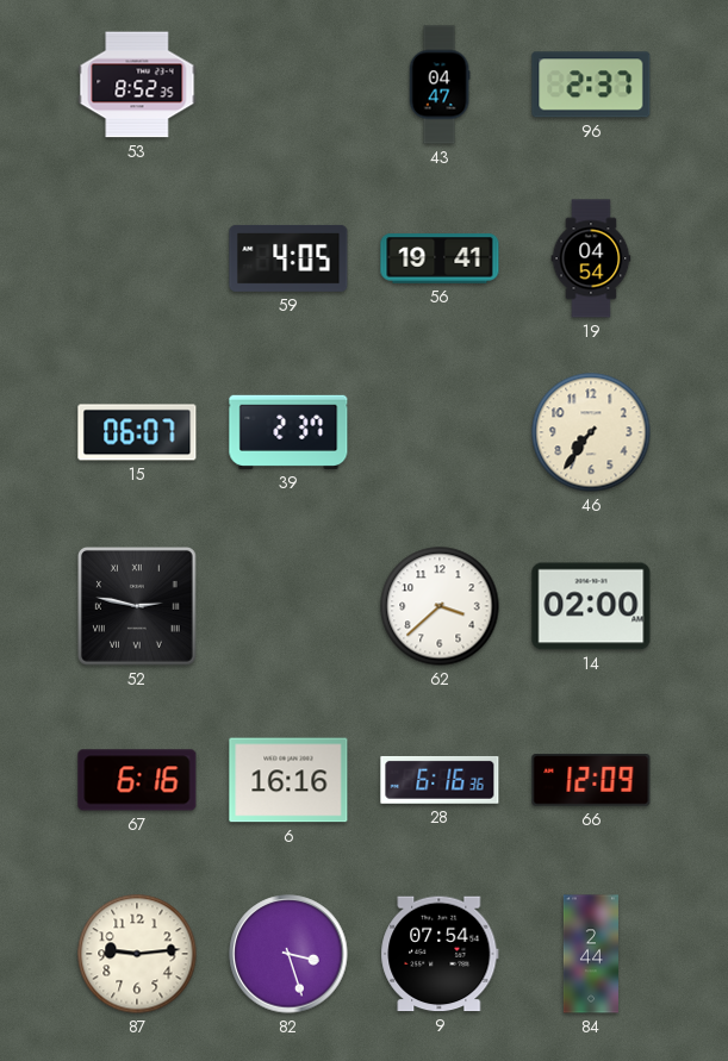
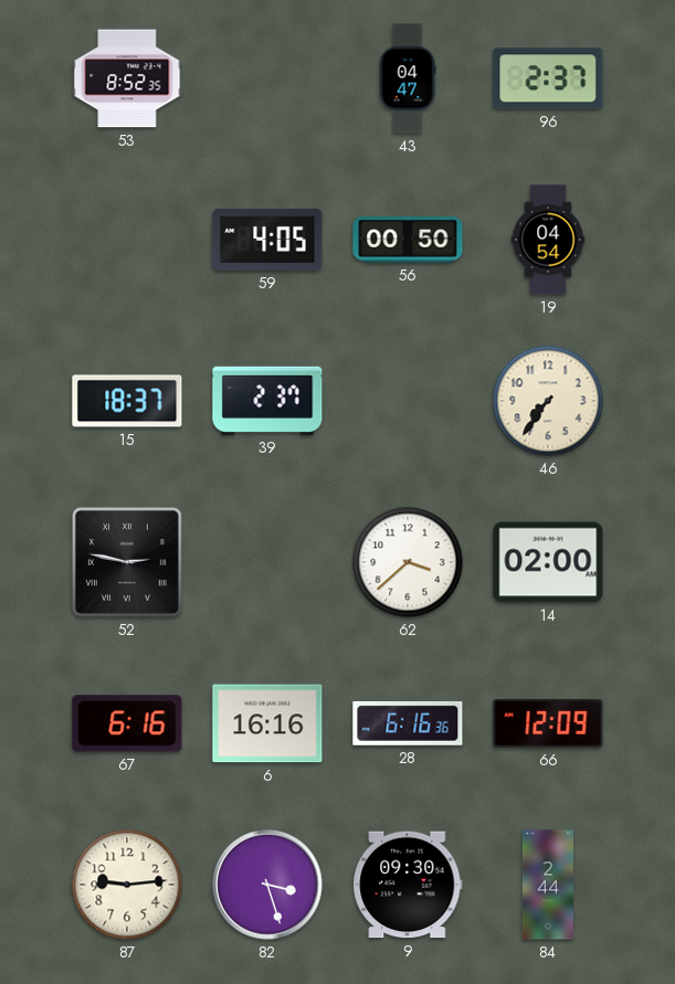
56: 19:41 -> 00:50
15: 06:07 -> 18:37
9: 07:54 -> 09:30
